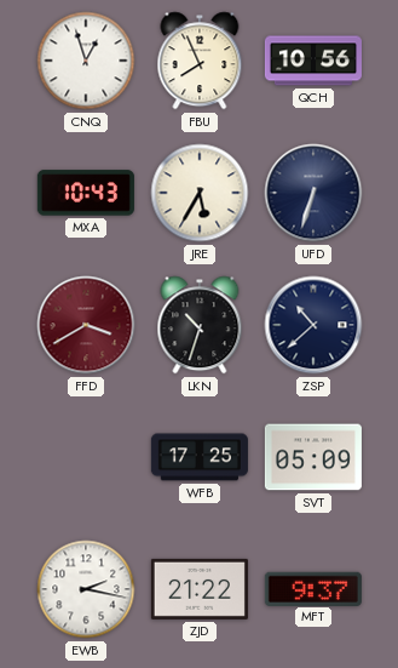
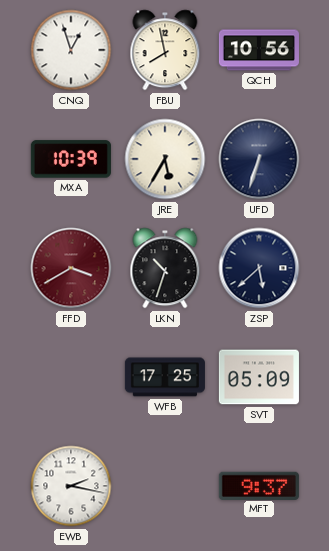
FBU: 7:56 -> 7:58
MXA: 10:43 -> 10:39
ZSP: 10:38 -> 5:38
ZJD: 21:22 -> none
